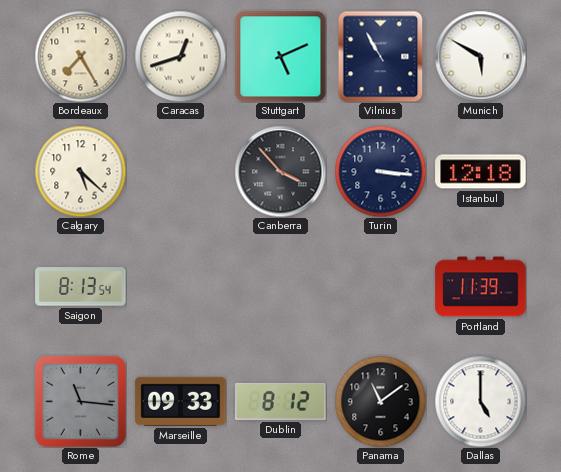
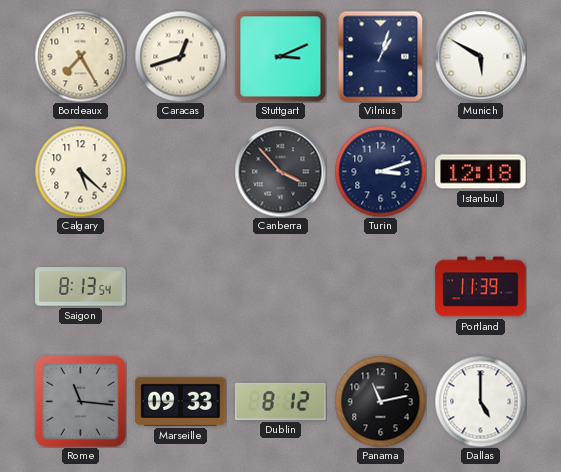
Stuttgart: 5:11 -> 3:11
Vilnius: 10:55 -> 1:03
Turin: 3:16 -> 3:12
Panama: 11:09 -> 11:13
